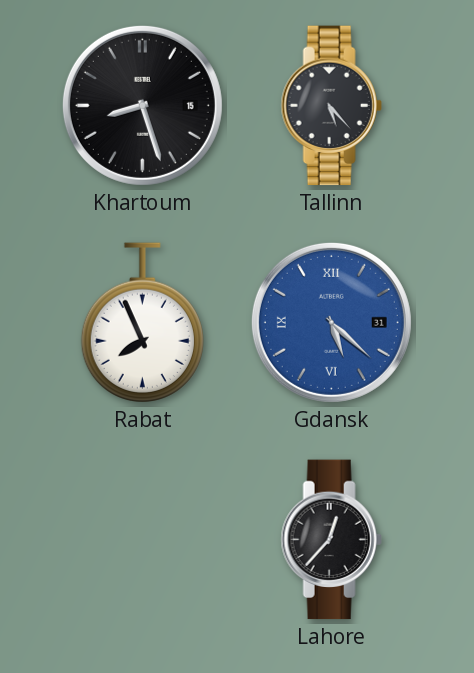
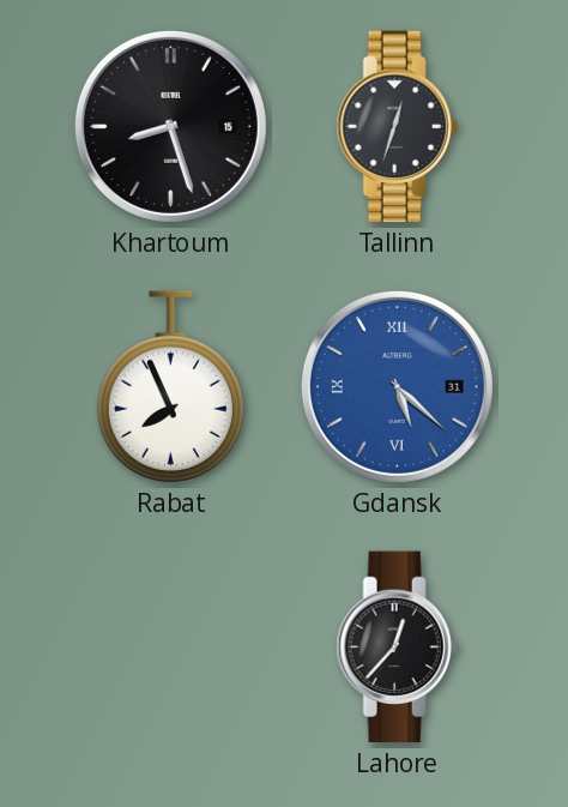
Tallinn: 5:23 -> 12:33
